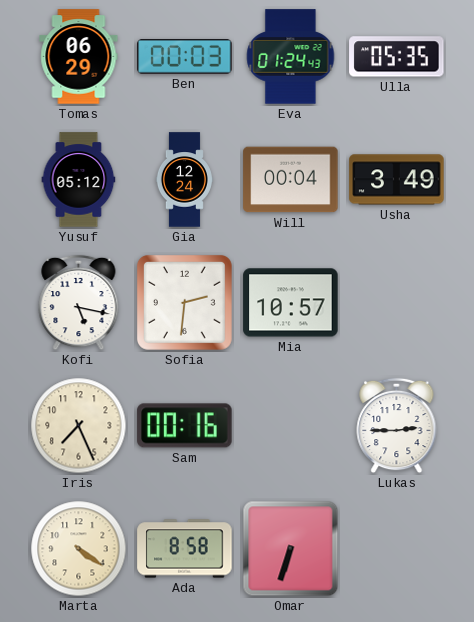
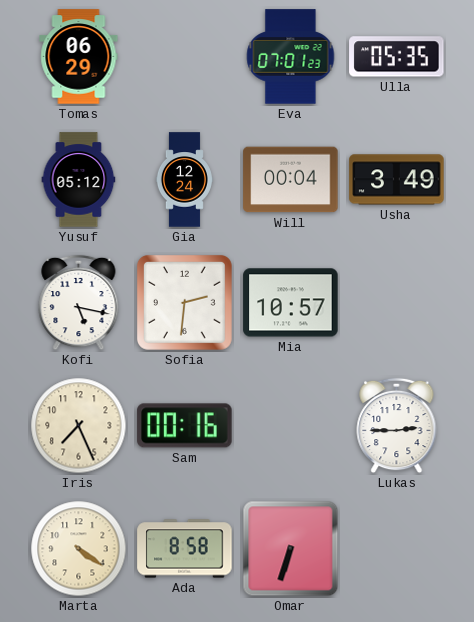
Ben: 00:03 -> none
Eva: 01:24 -> 07:01
